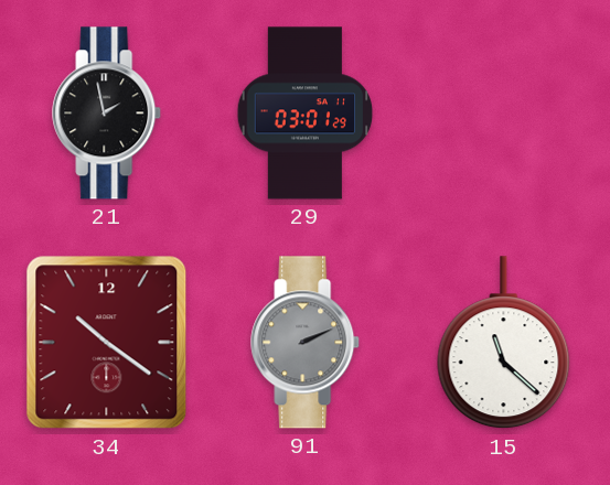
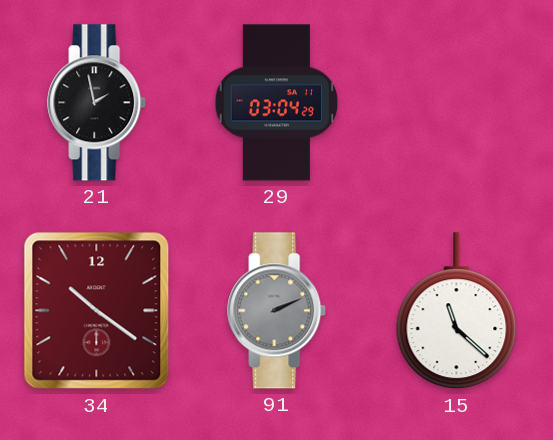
29: 03:01 -> 03:04
